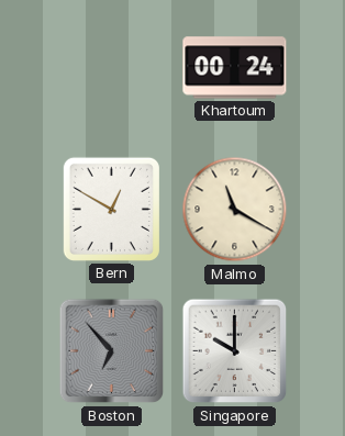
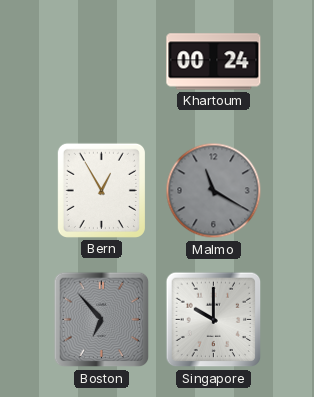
Bern: 12:50 -> 12:55
Malmo dial: cream -> grey
